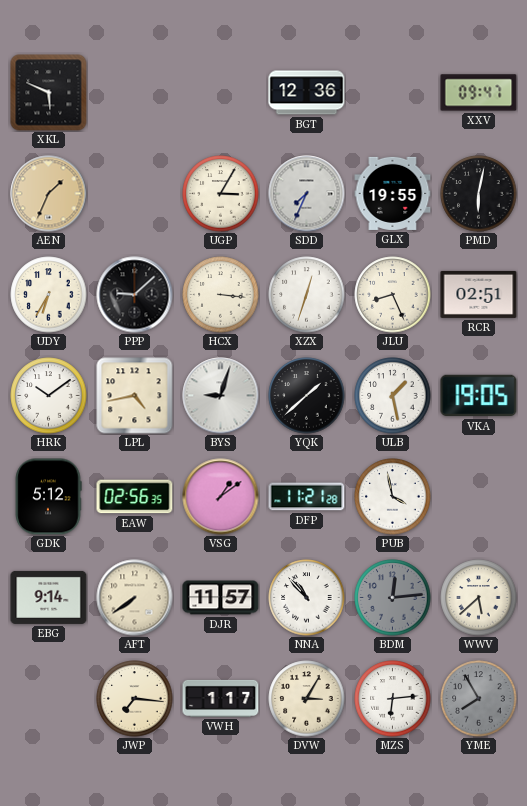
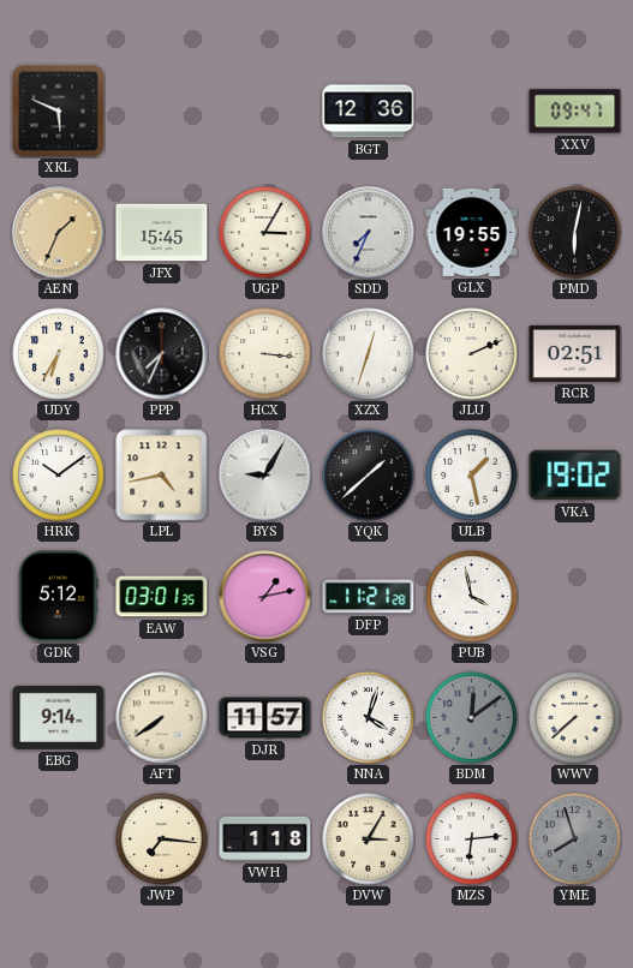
JFX: none -> 15:45
PPP: 9:08 -> 7:34
JLU: 8:26 -> 2:11
BYS: 9:03 -> 9:05
VKA: 19:05 -> 19:02
EAW: 02:56 -> 03:01
VSG: 1:09 -> 1:13
NNA: 10:53 -> 4:03
BDM: 12:14 -> 12:09
WWV: 5:38 -> 7:38
VWH: 1:17 -> 1:18
YME: 7:55 -> 7:57
